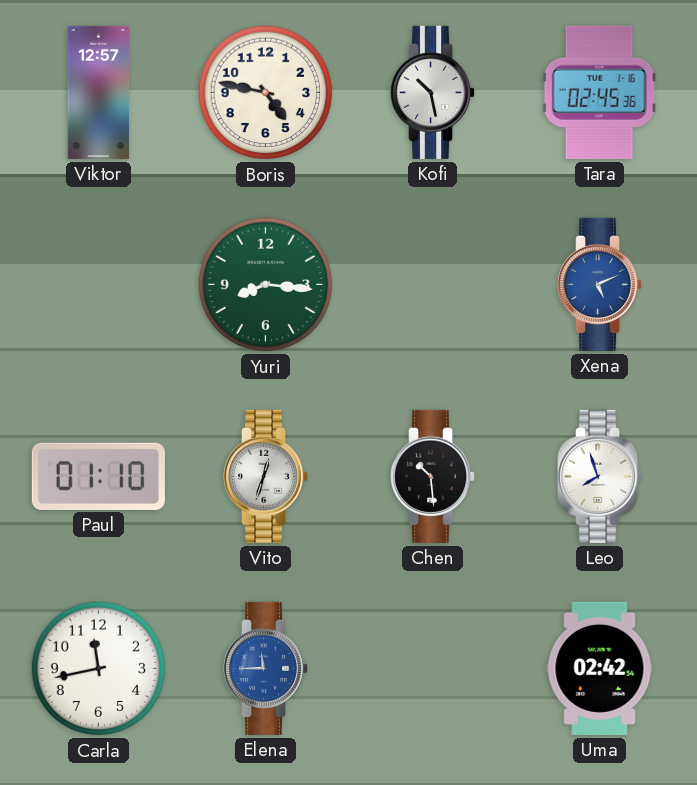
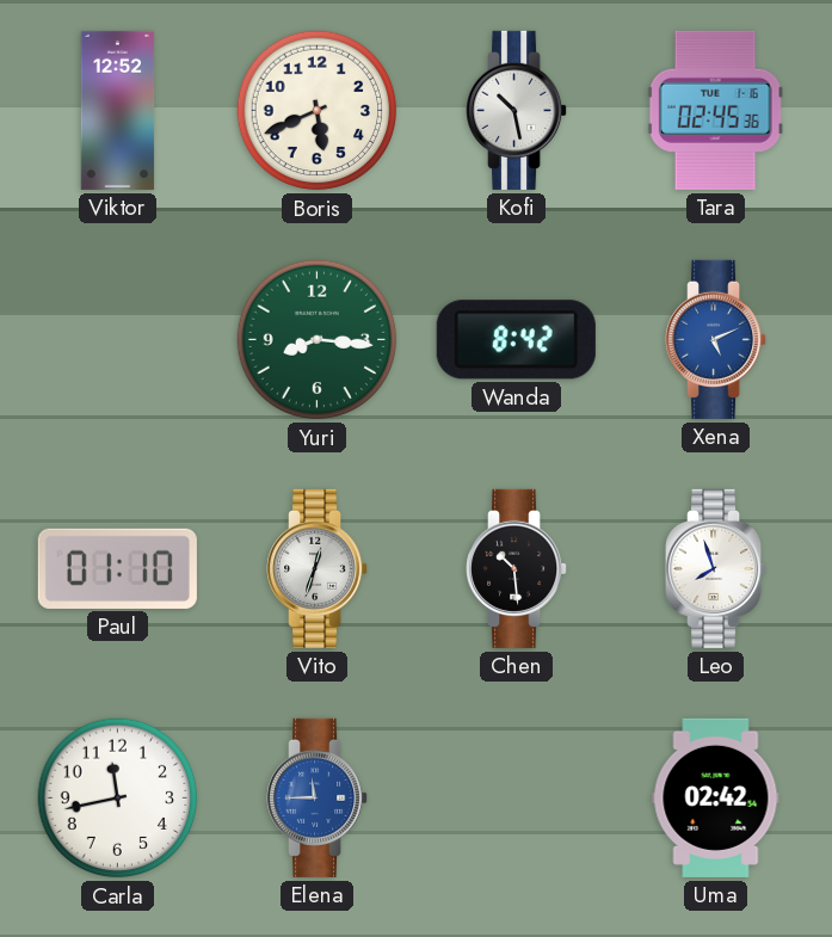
Viktor: 12:57 -> 12:52
Boris: 4:47 -> 5:41
Wanda: none -> 8:42
